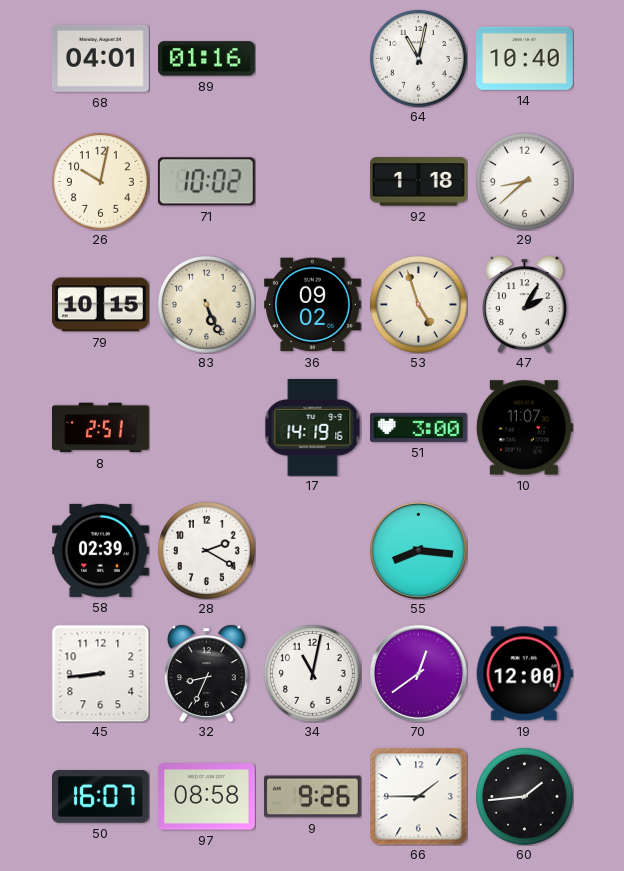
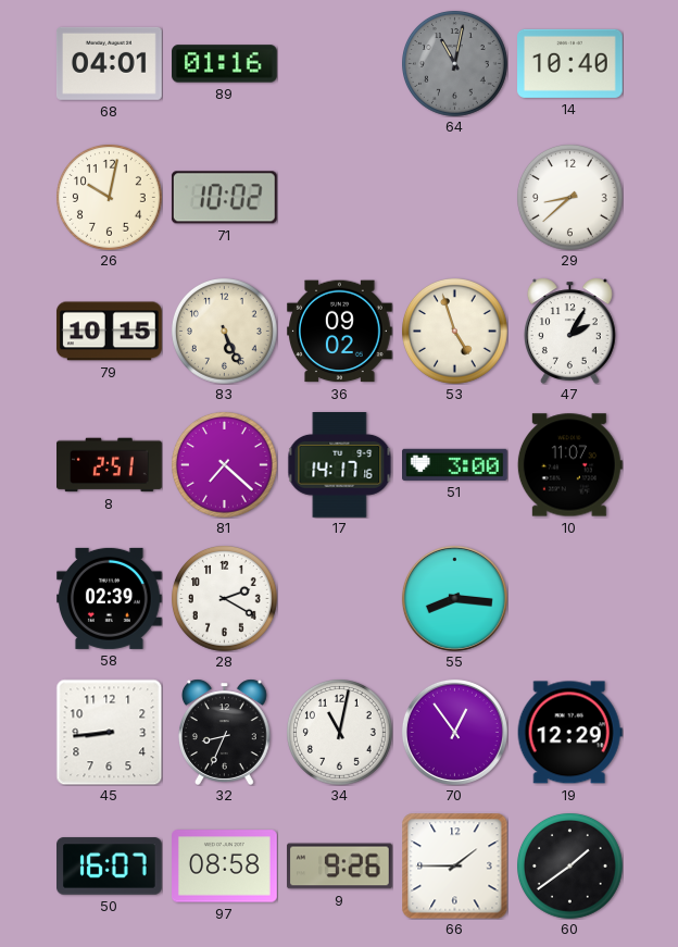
64 dial: white -> grey
92: 1:18 -> none
81: none -> 7:22
17: 14:19 -> 14:17
70: 12:39 -> 12:54
19: 12:00 -> 12:29
60: 1:44 -> 1:39
